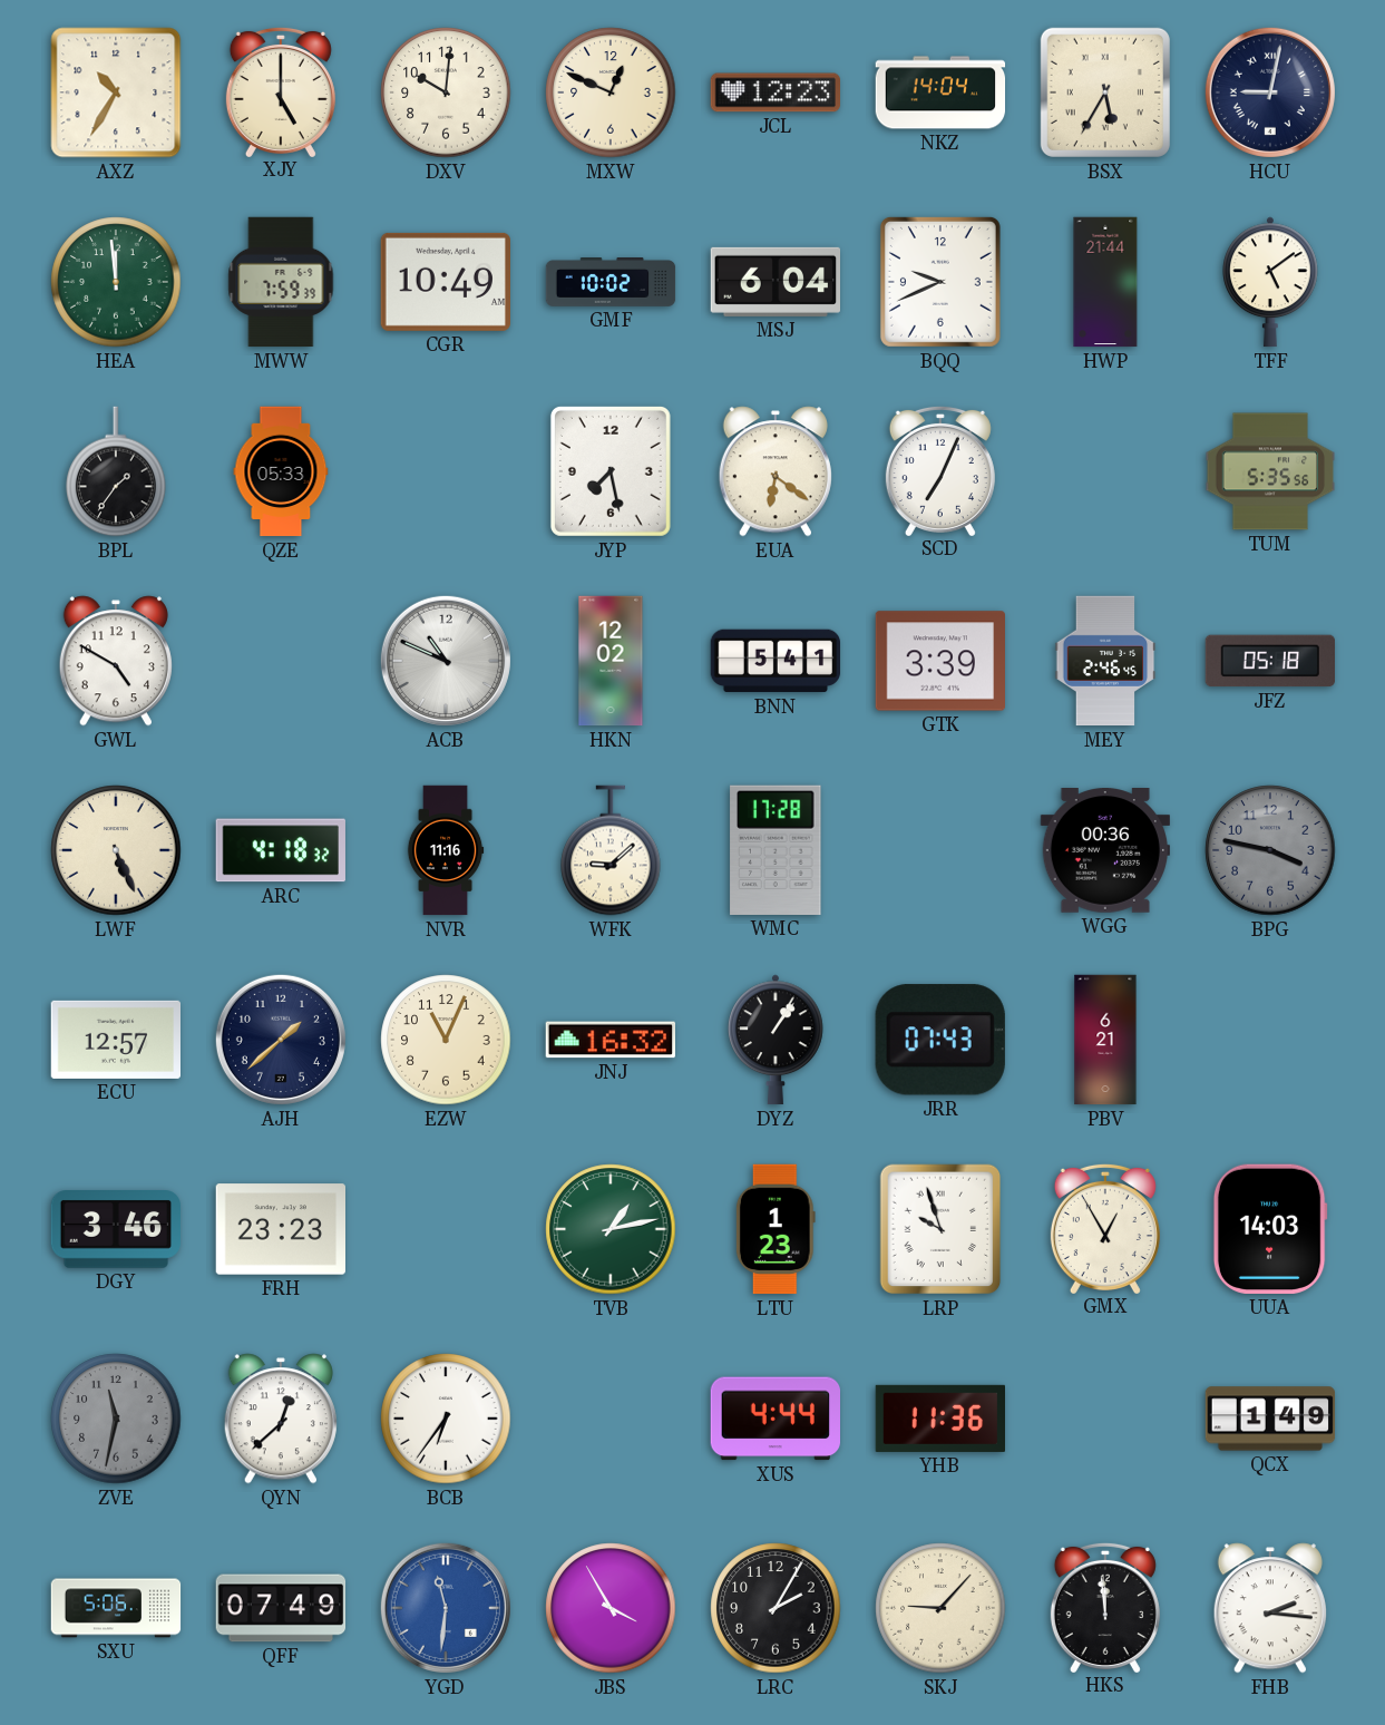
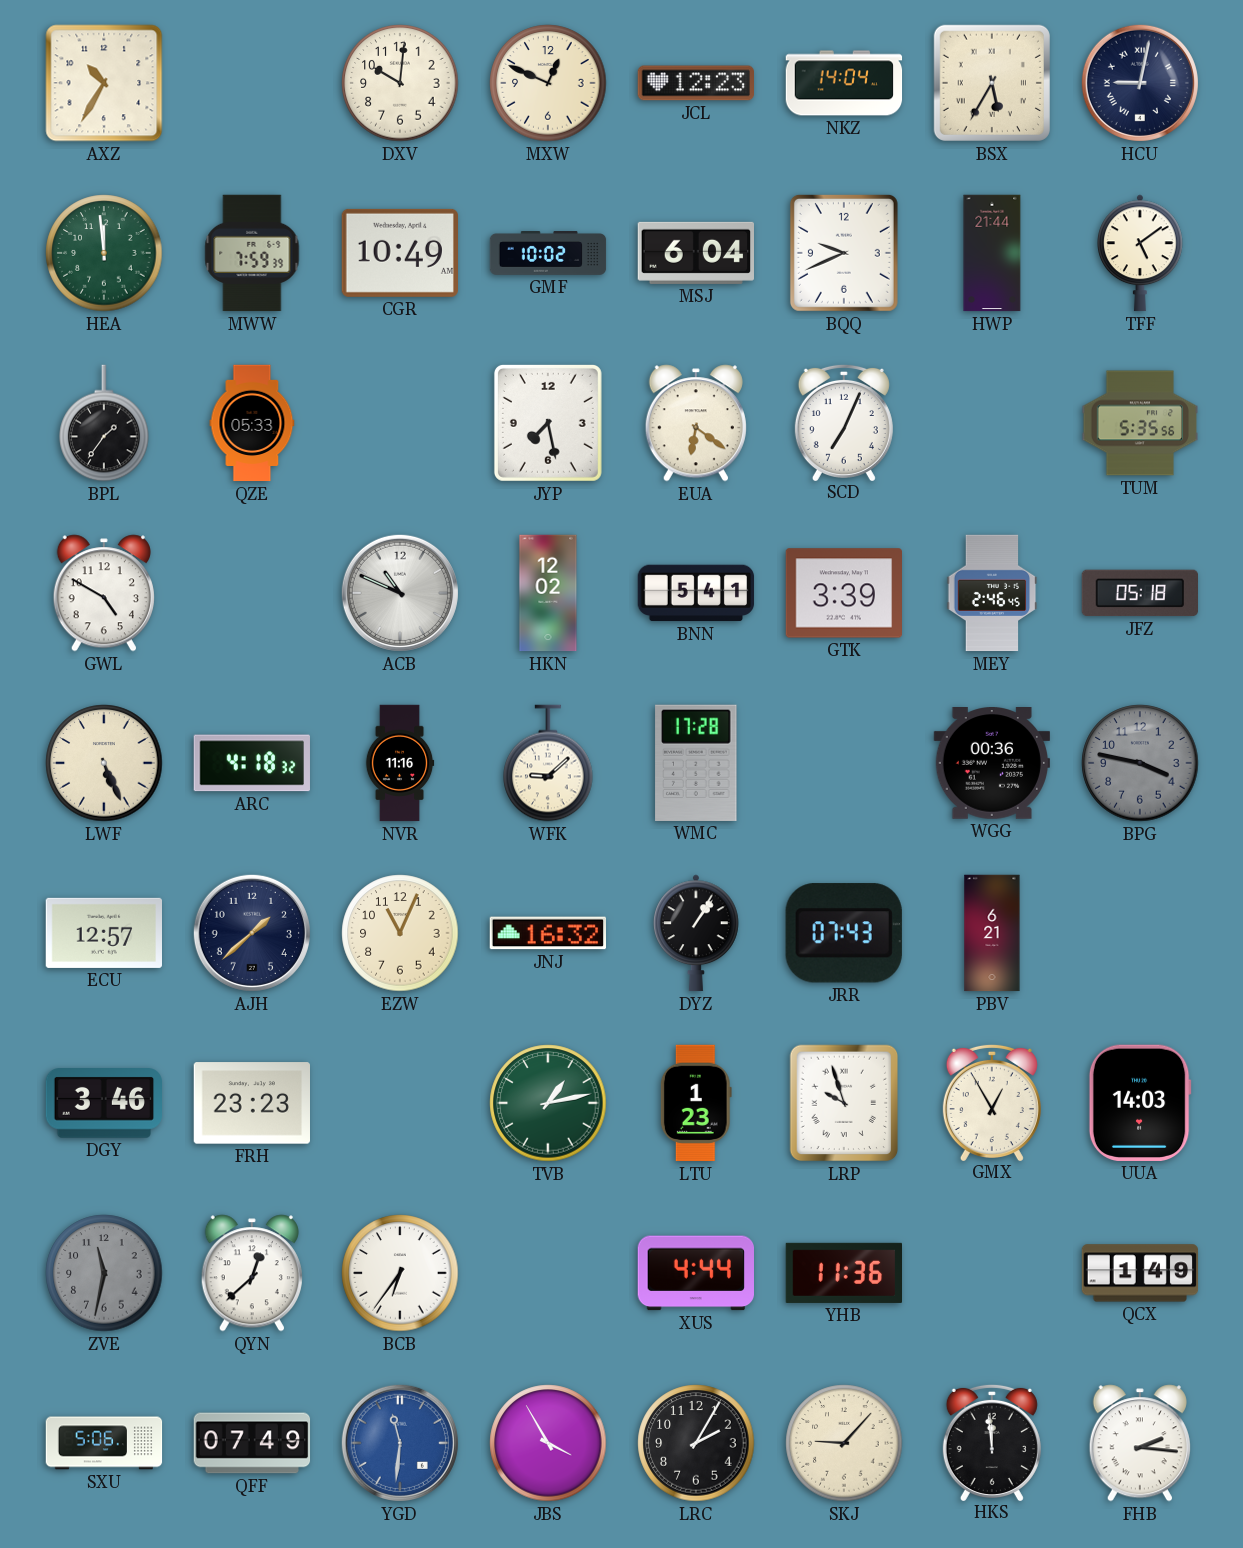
XJY: 5:00 -> none
